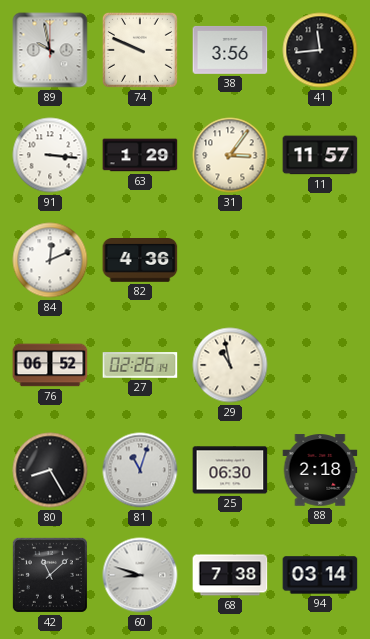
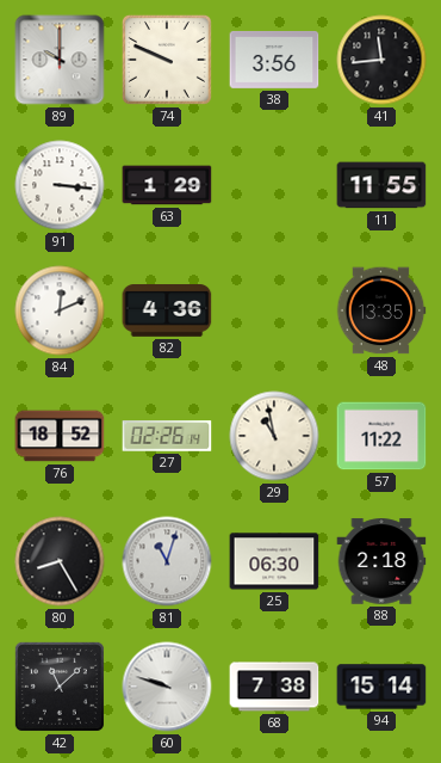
89: 9:58 -> 10:00
31: 3:06 -> none
11: 11:57 -> 11:55
48: none -> 13:35
76: 06:52 -> 18:52
57: none -> 11:22
60: 8:48 -> 9:48
94: 03:14 -> 15:14
